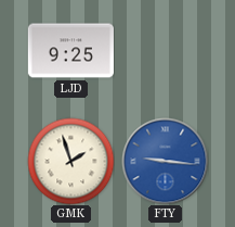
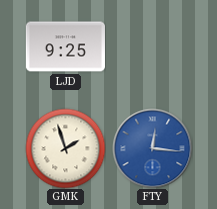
FTY: 9:16 -> 12:16
